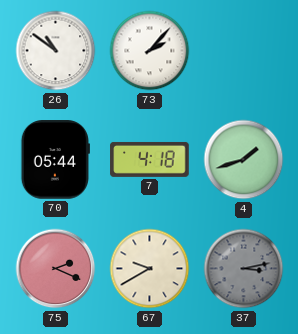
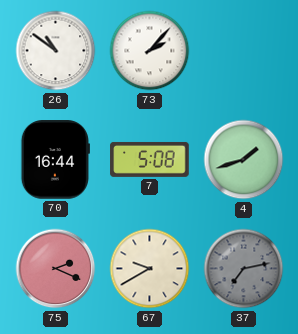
70: 05:44 -> 16:44
7: 4:18 -> 5:08
37: 3:13 -> 7:13
